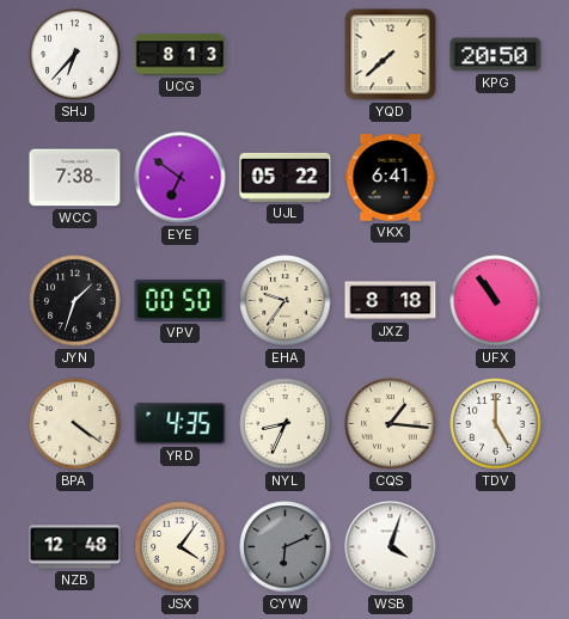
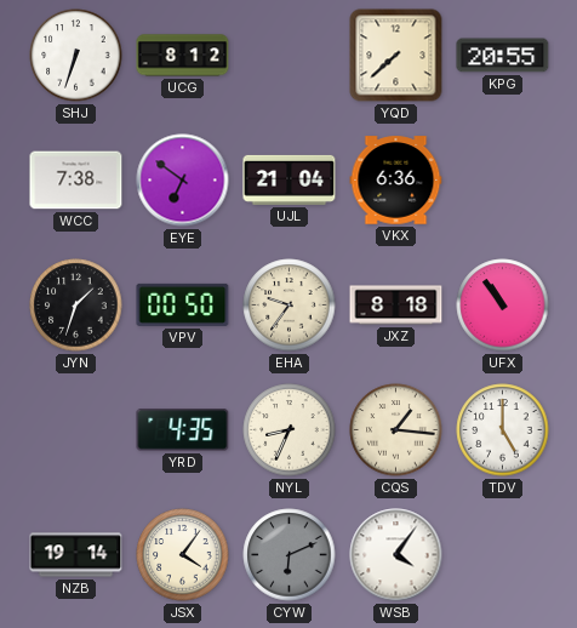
SHJ: 6:37 -> 6:33
UCG: 8:13 -> 8:12
KPG: 20:50 -> 20:55
UJL: 05:22 -> 21:04
VKX: 6:41 -> 6:36
BPA: 4:21 -> none
NZB: 12:48 -> 19:14
WSB: 4:03 -> 4:06
